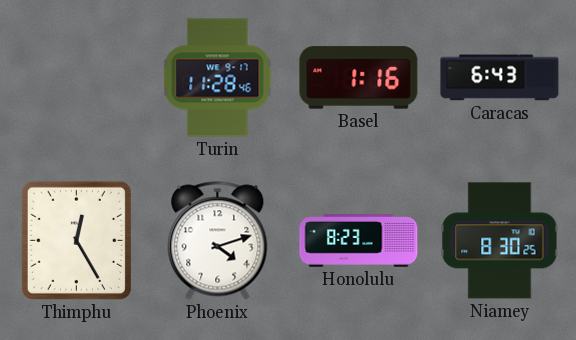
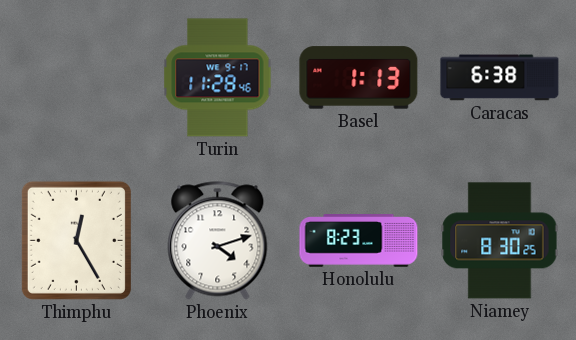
Basel: 1:16 -> 1:13
Caracas: 6:43 -> 6:38
